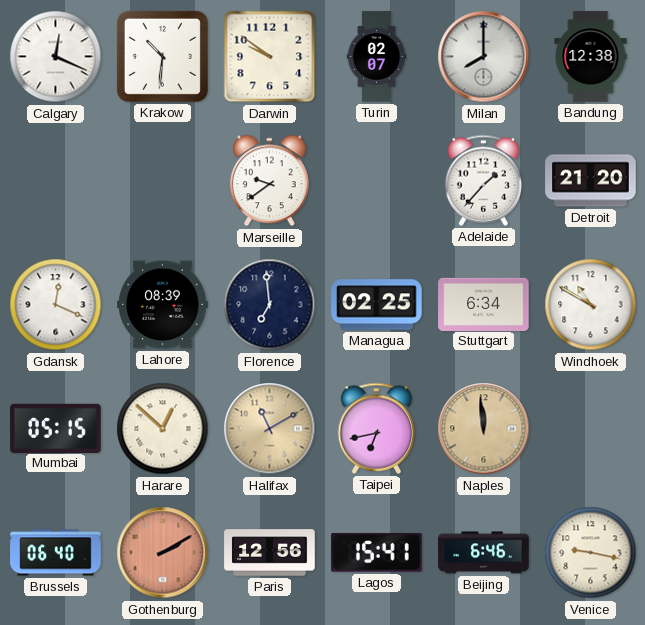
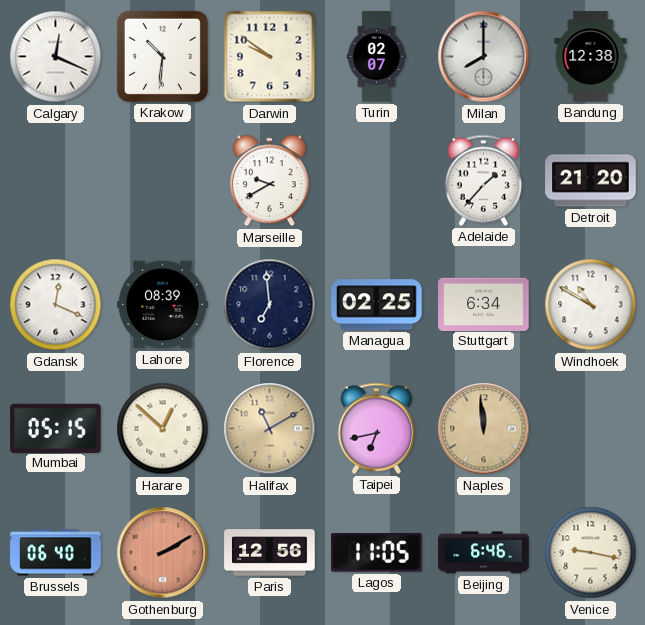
Marseille: 9:39 -> 9:40
Lagos: 15:41 -> 11:05
